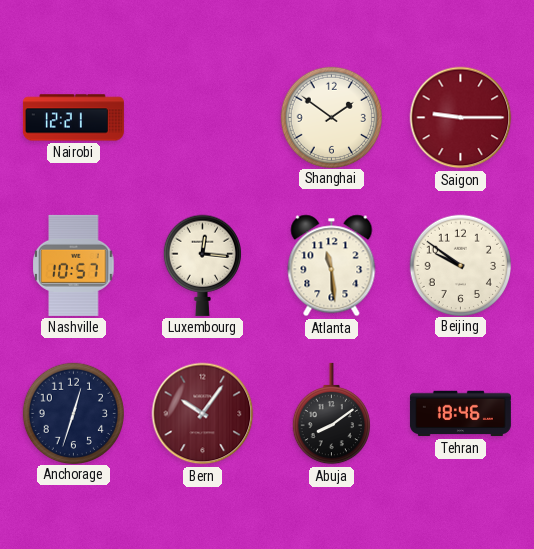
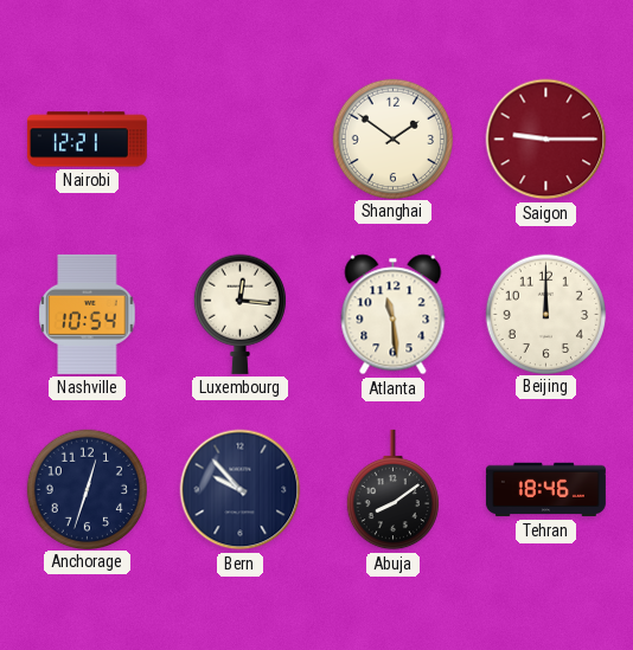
Nashville: 10:57 -> 10:54
Beijing: 9:51 -> 12:00
Bern: 10:06 -> 9:53
Bern dial: burgundy -> navy
